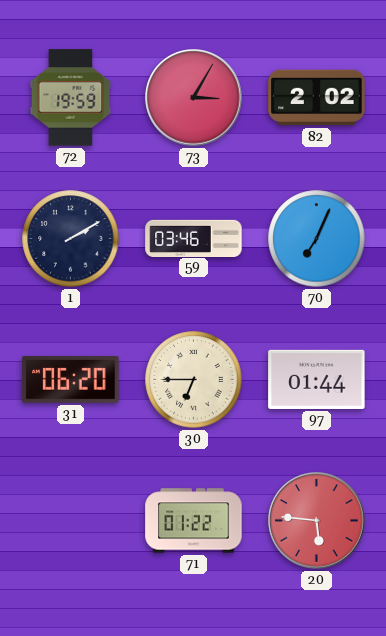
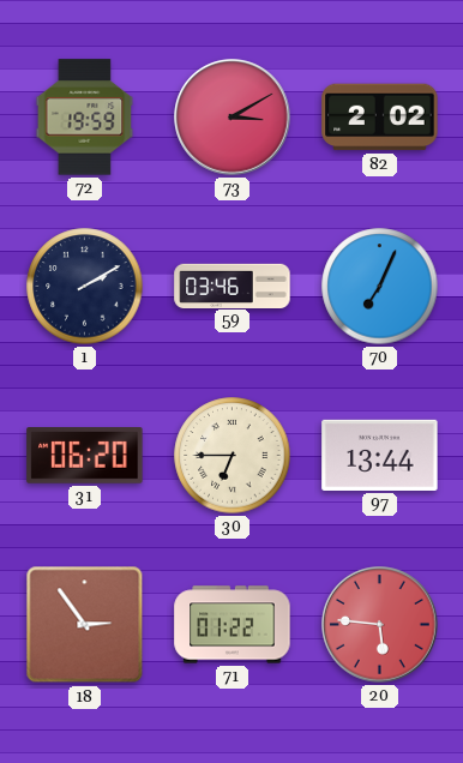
73: 3:05 -> 3:10
97: 01:44 -> 13:44
18: none -> 2:54
